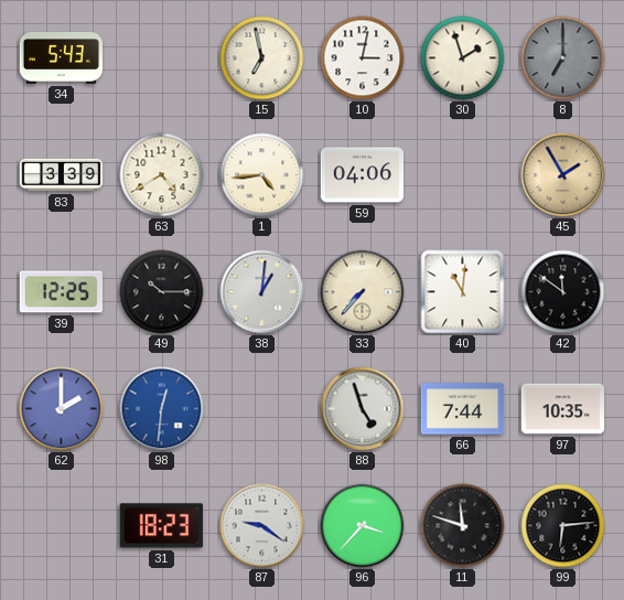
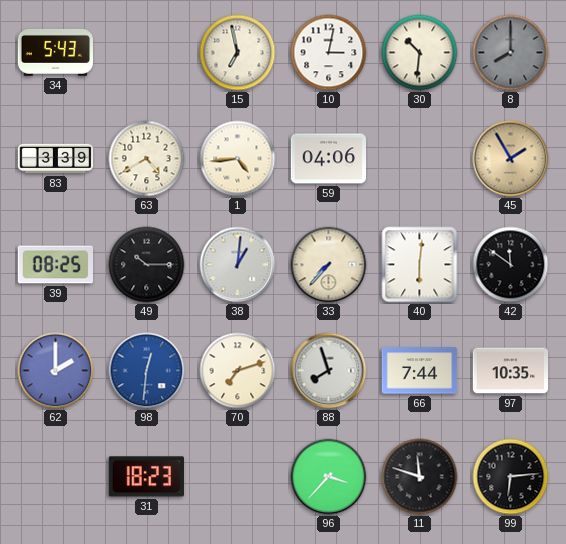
30: 1:57 -> 10:31
8: 7:00 -> 8:00
39: 12:25 -> 08:25
40: 11:01 -> 6:01
70: none -> 7:12
88: 4:57 -> 7:57
87: 9:21 -> none
